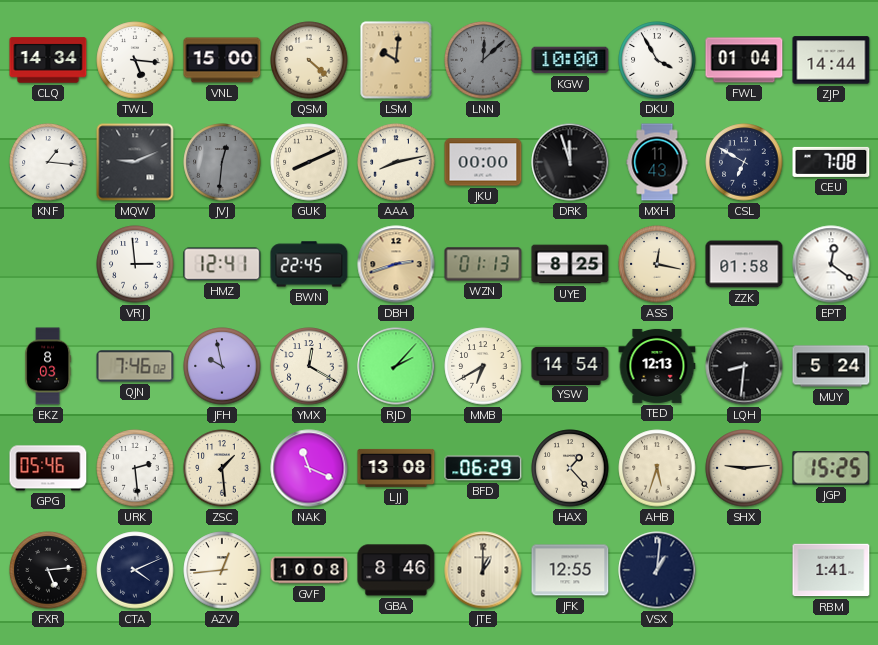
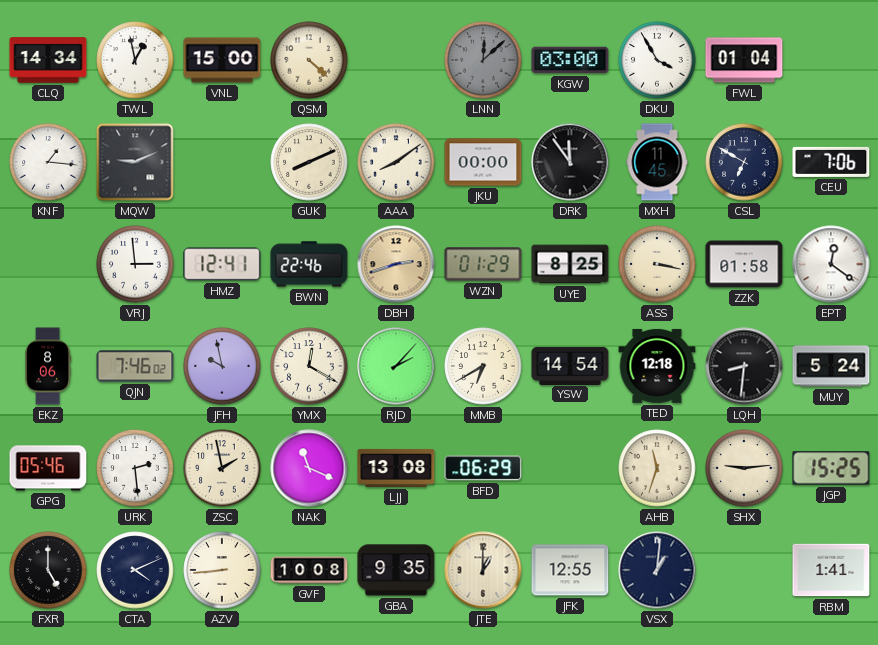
TWL: 5:16 -> 12:58
LSM: 10:01 -> none
KGW: 10:00 -> 03:00
ZJP: 14:44 -> none
JVJ: 12:31 -> none
AAA: 8:13 -> 8:09
DRK: 11:57 -> 11:54
MXH: 11:43 -> 11:45
CEU: 7:08 -> 7:06
BWN: 22:45 -> 22:46
WZN: 01:13 -> 01:29
ASS: 12:17 -> 3:17
EKZ: 8:03 -> 8:06
TED: 12:13 -> 12:18
ZSC: 1:29 -> 1:58
HAX: 1:23 -> none
AHB: 5:33 -> 11:33
FXR: 5:14 -> 5:00
AZV: 12:44 -> 8:44
GBA: 8:46 -> 9:35
